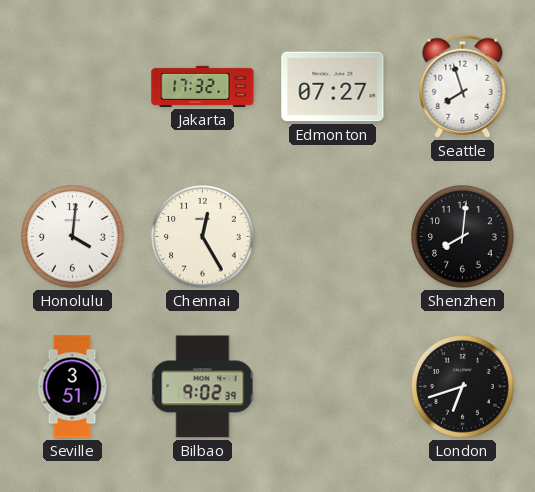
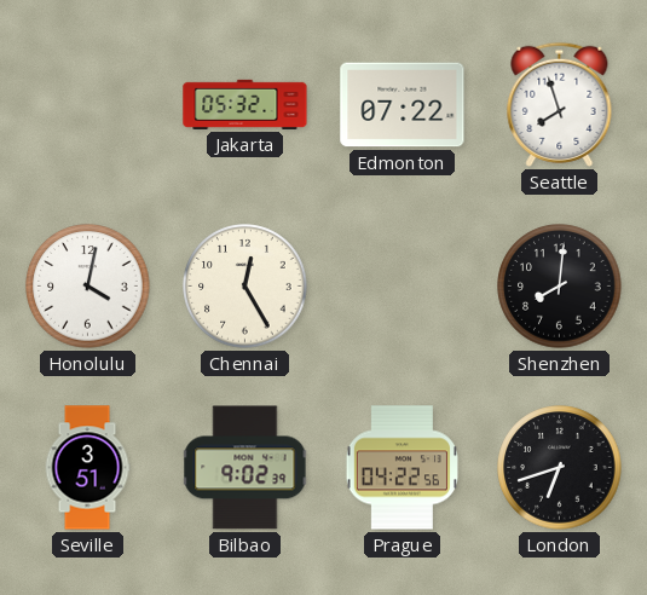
Jakarta: 17:32 -> 05:32
Edmonton: 07:27 -> 07:22
Honolulu: 4:01 -> 4:02
Prague: none -> 04:22
